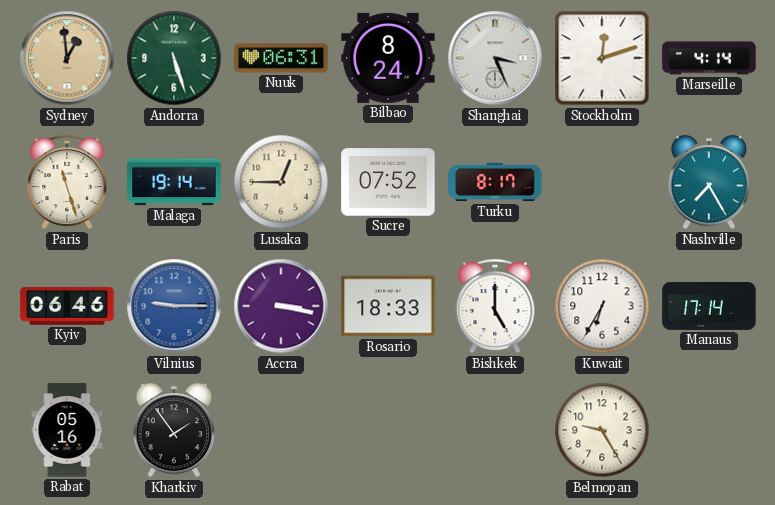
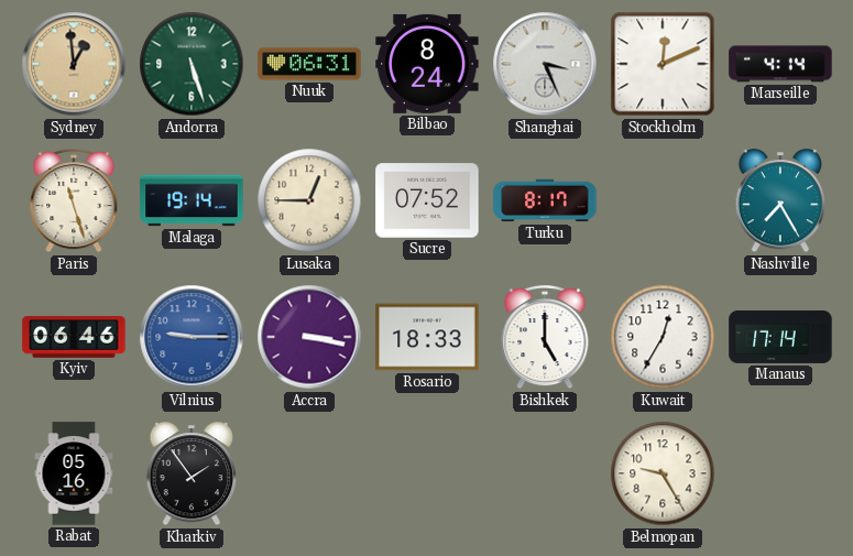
Stockholm: 12:12 -> 12:11
Kuwait: 6:35 -> 12:35
